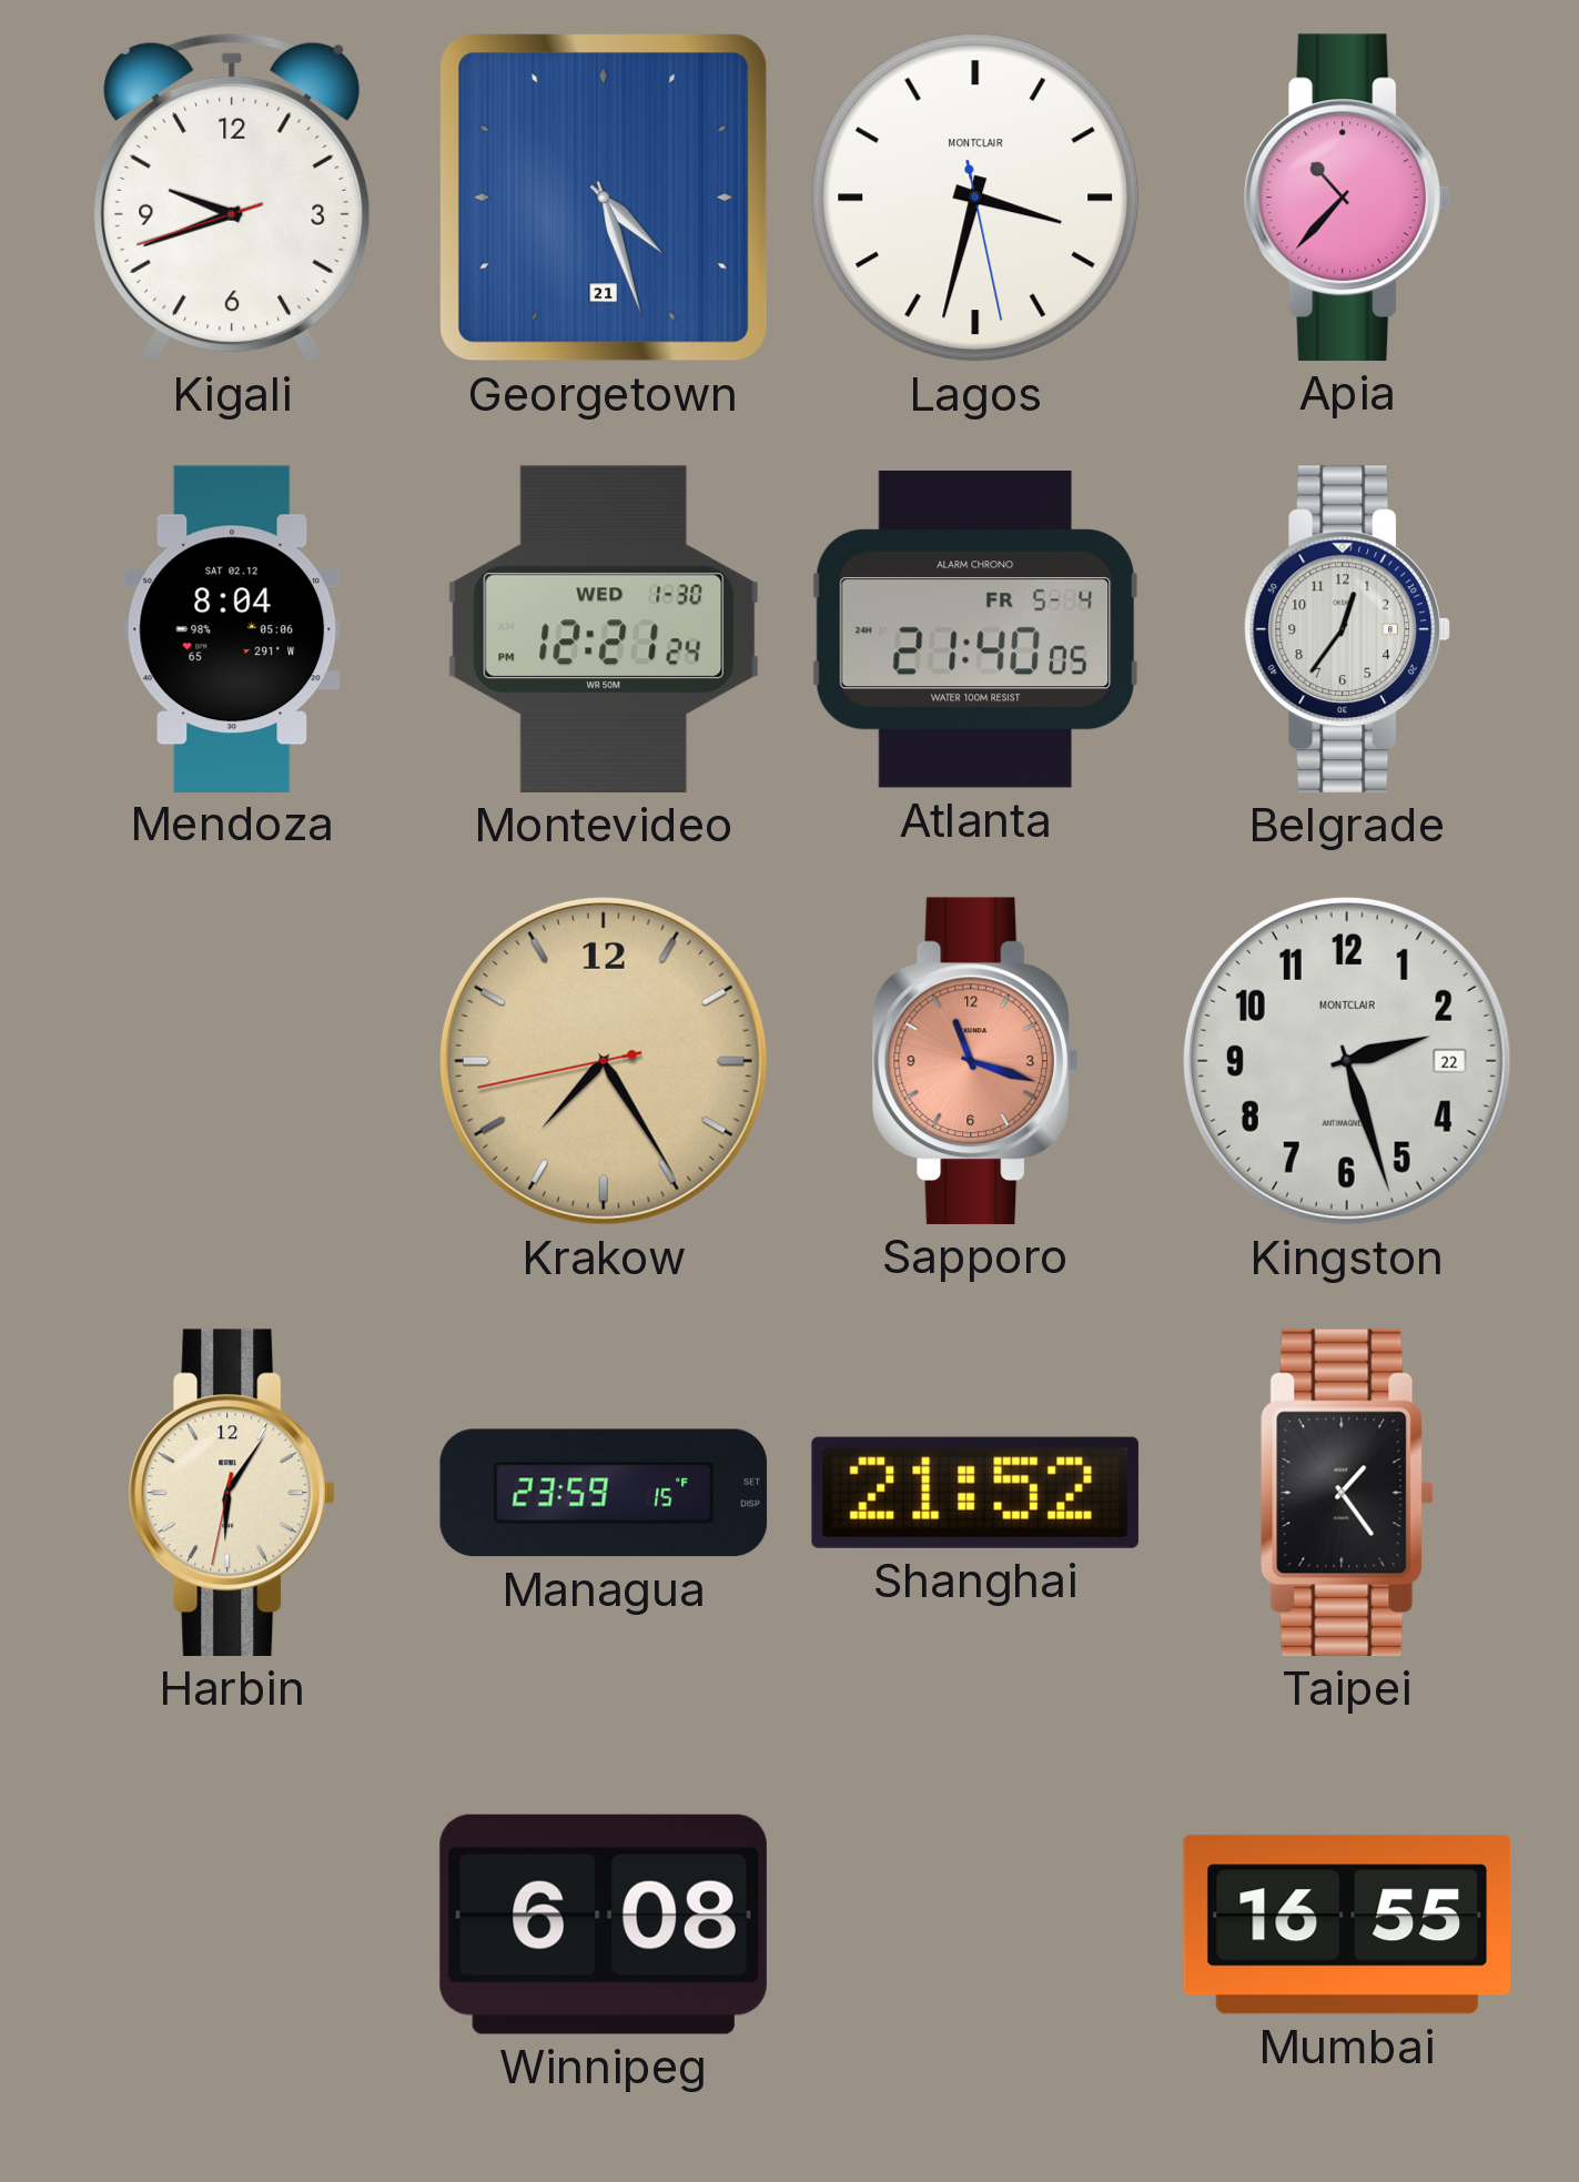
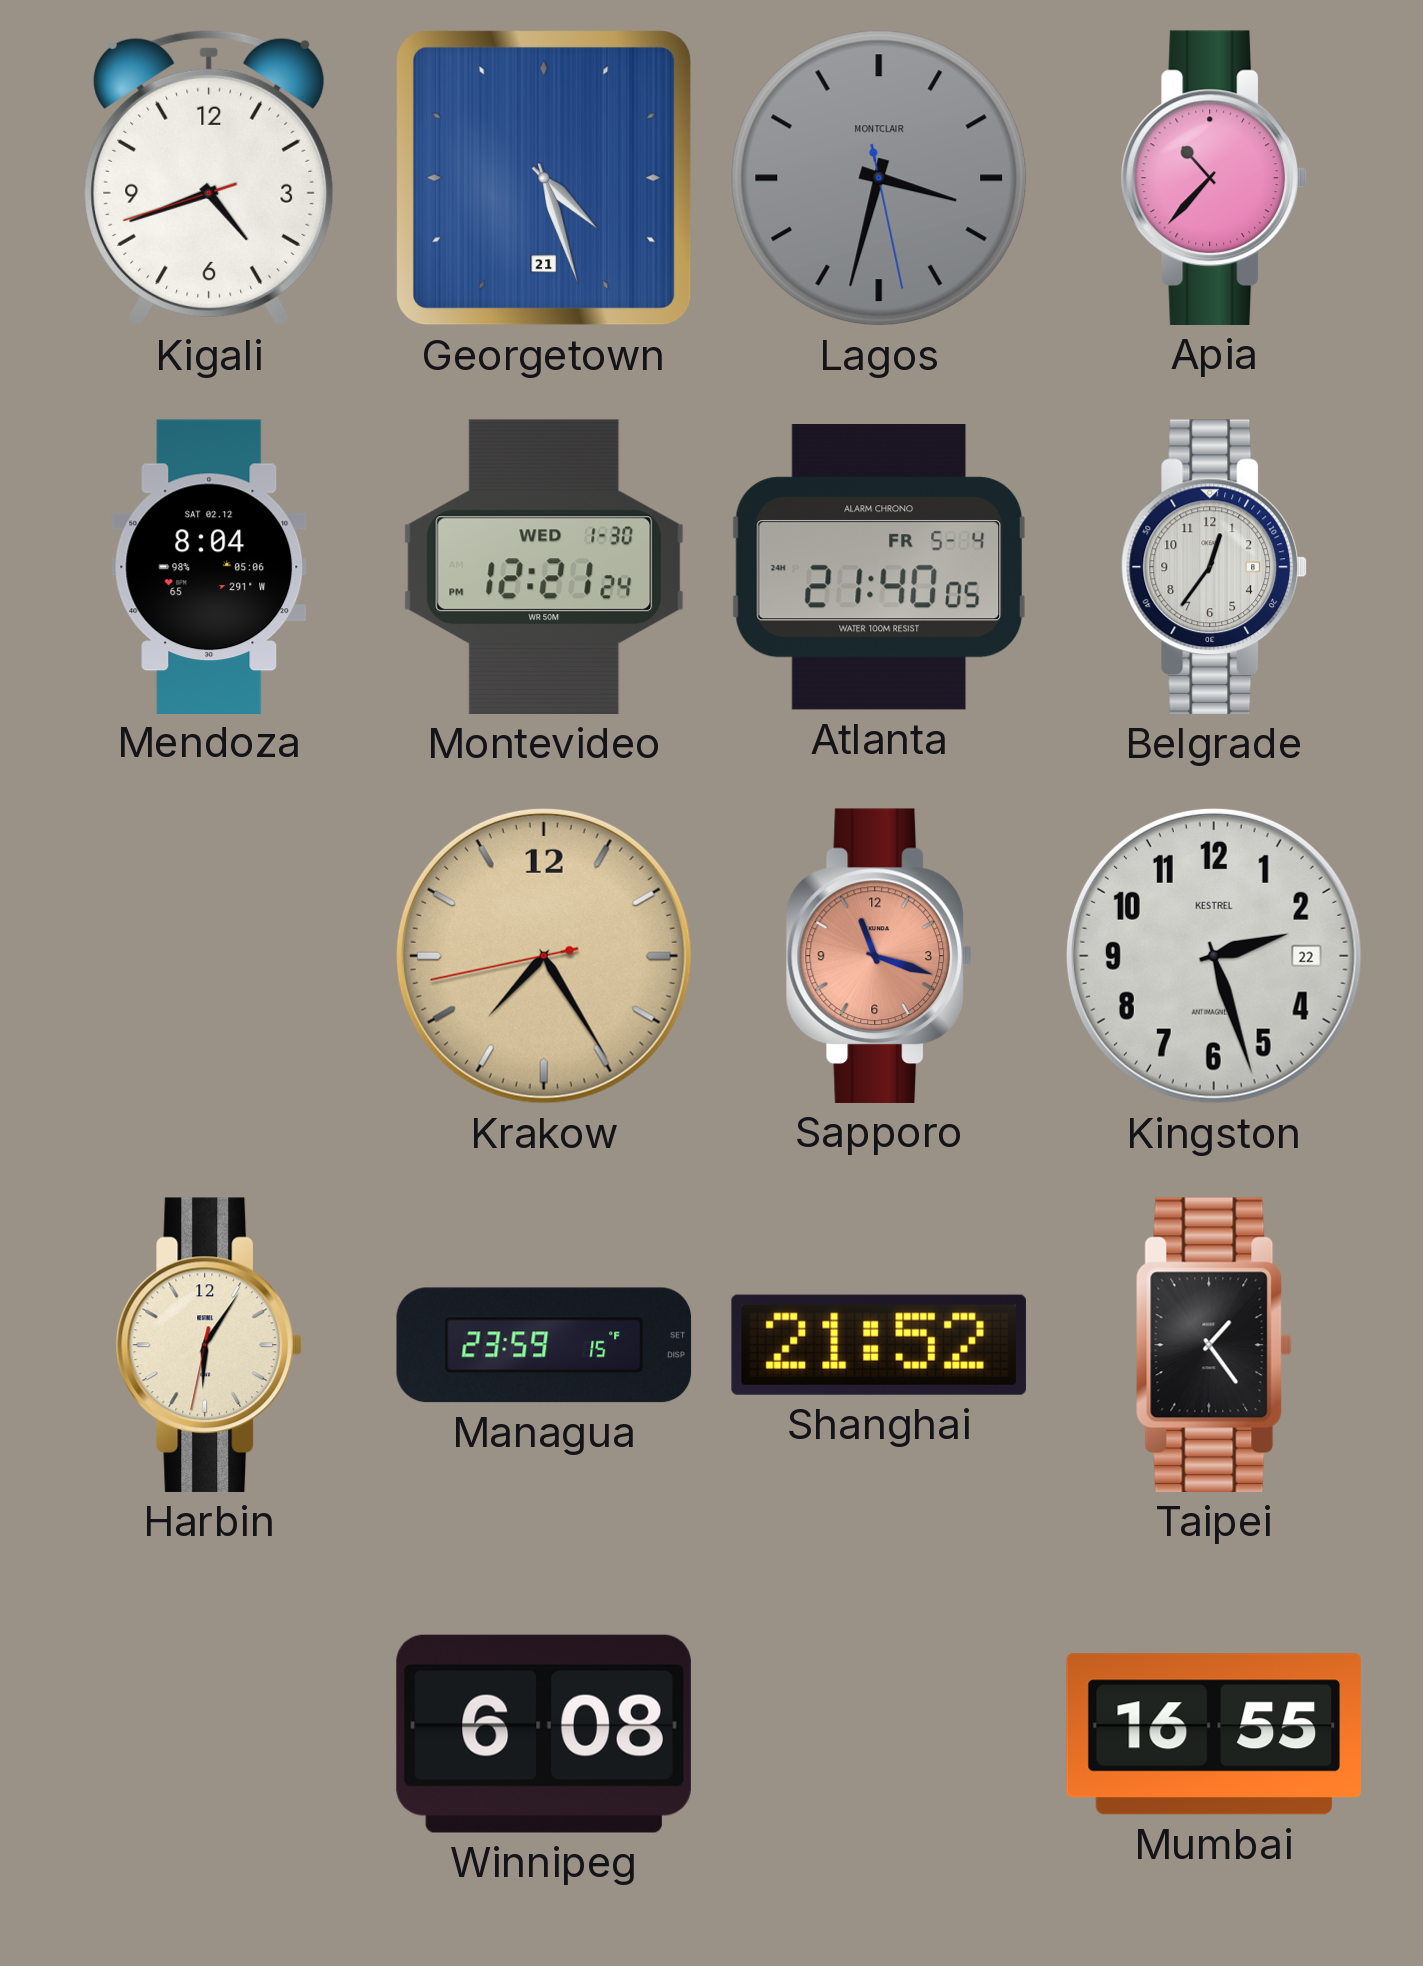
Kigali: 9:41 -> 4:41
Lagos dial: white -> grey
Kingston brand: MONTCLAIR -> KESTREL
